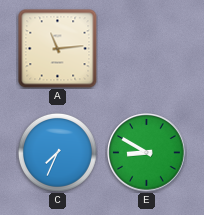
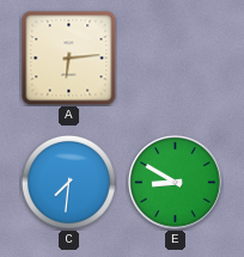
A: 11:14 -> 6:14
C: 7:34 -> 7:31
